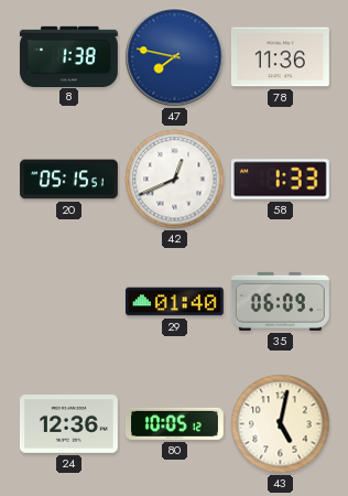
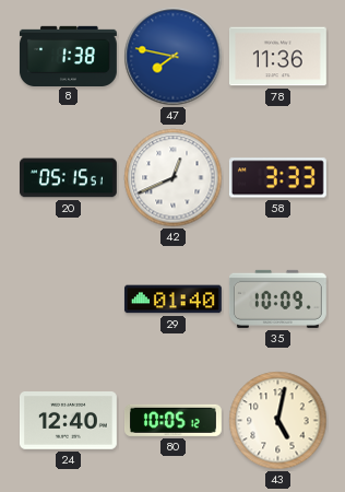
58: 1:33 -> 3:33
35: 06:09 -> 10:09
24: 12:36 -> 12:40
